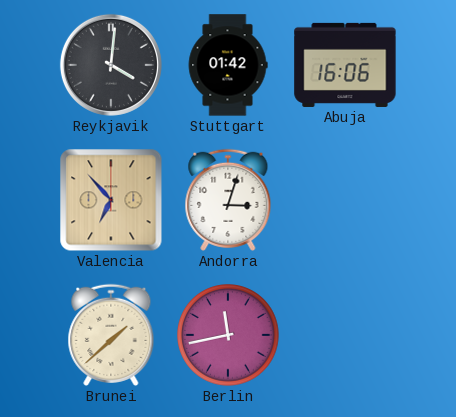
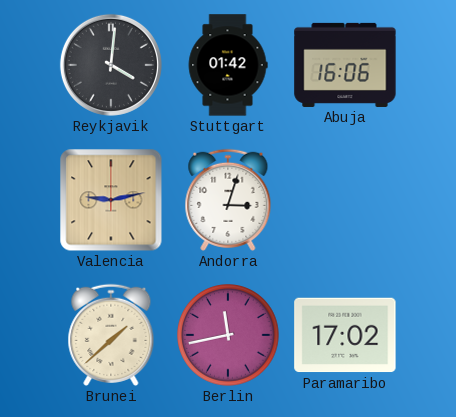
Valencia: 6:53 -> 9:13
Paramaribo: none -> 17:02
